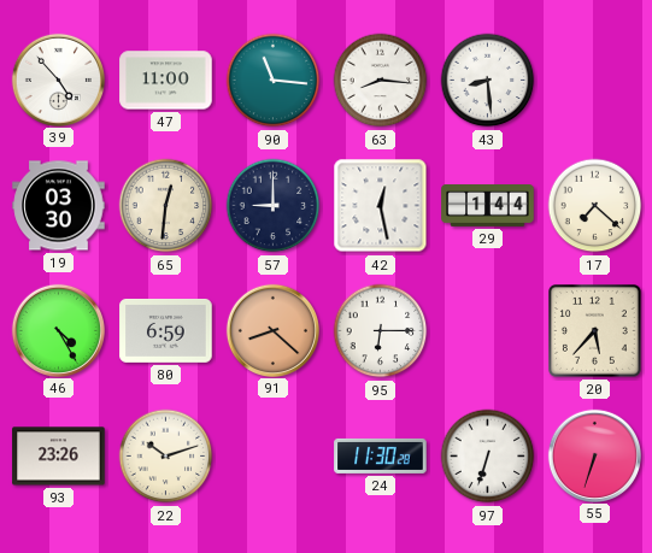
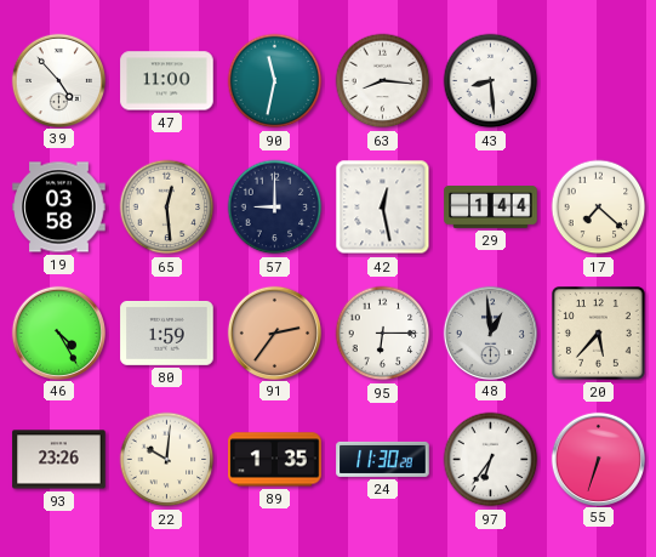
90: 11:16 -> 11:32
19: 03:30 -> 03:58
65: 12:31 -> 12:29
80: 6:59 -> 1:59
91: 8:22 -> 2:36
48: none -> 12:59
22: 10:12 -> 10:01
89: none -> 1:35
97: 6:33 -> 6:36
